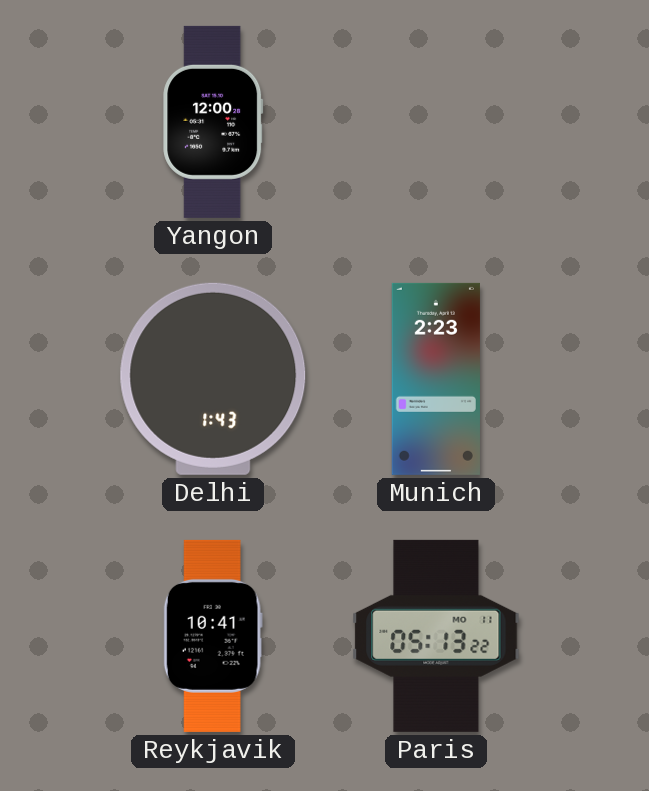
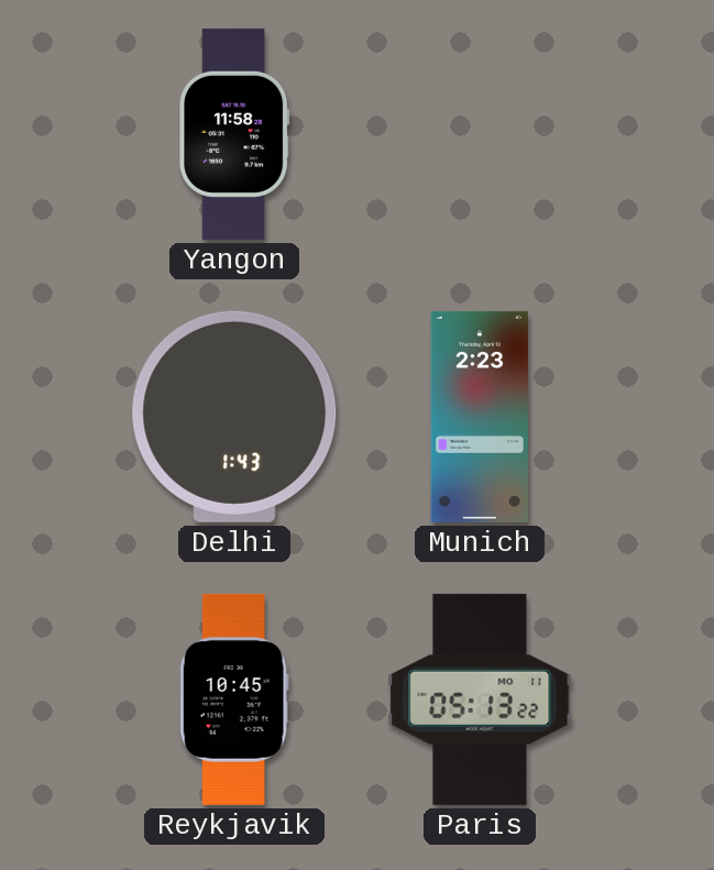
Yangon: 12:00 -> 11:58
Reykjavik: 10:41 -> 10:45
